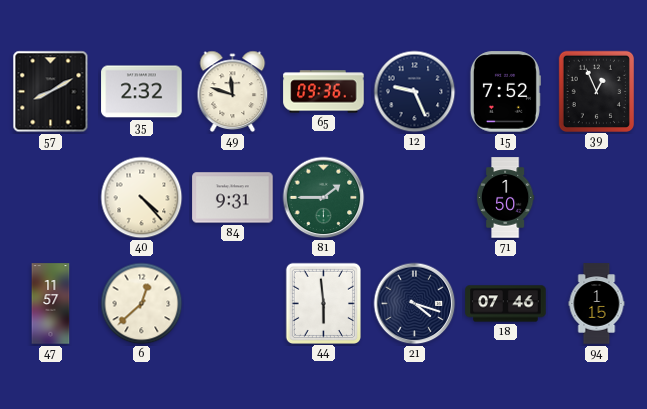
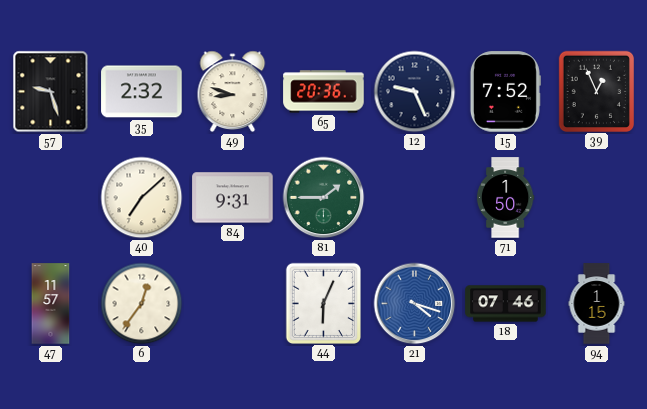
57: 8:10 -> 9:27
49: 11:48 -> 8:48
65: 09:36 -> 20:36
40: 4:23 -> 7:08
6: 12:38 -> 12:36
44: 5:59 -> 6:04
21 dial: navy -> blue
